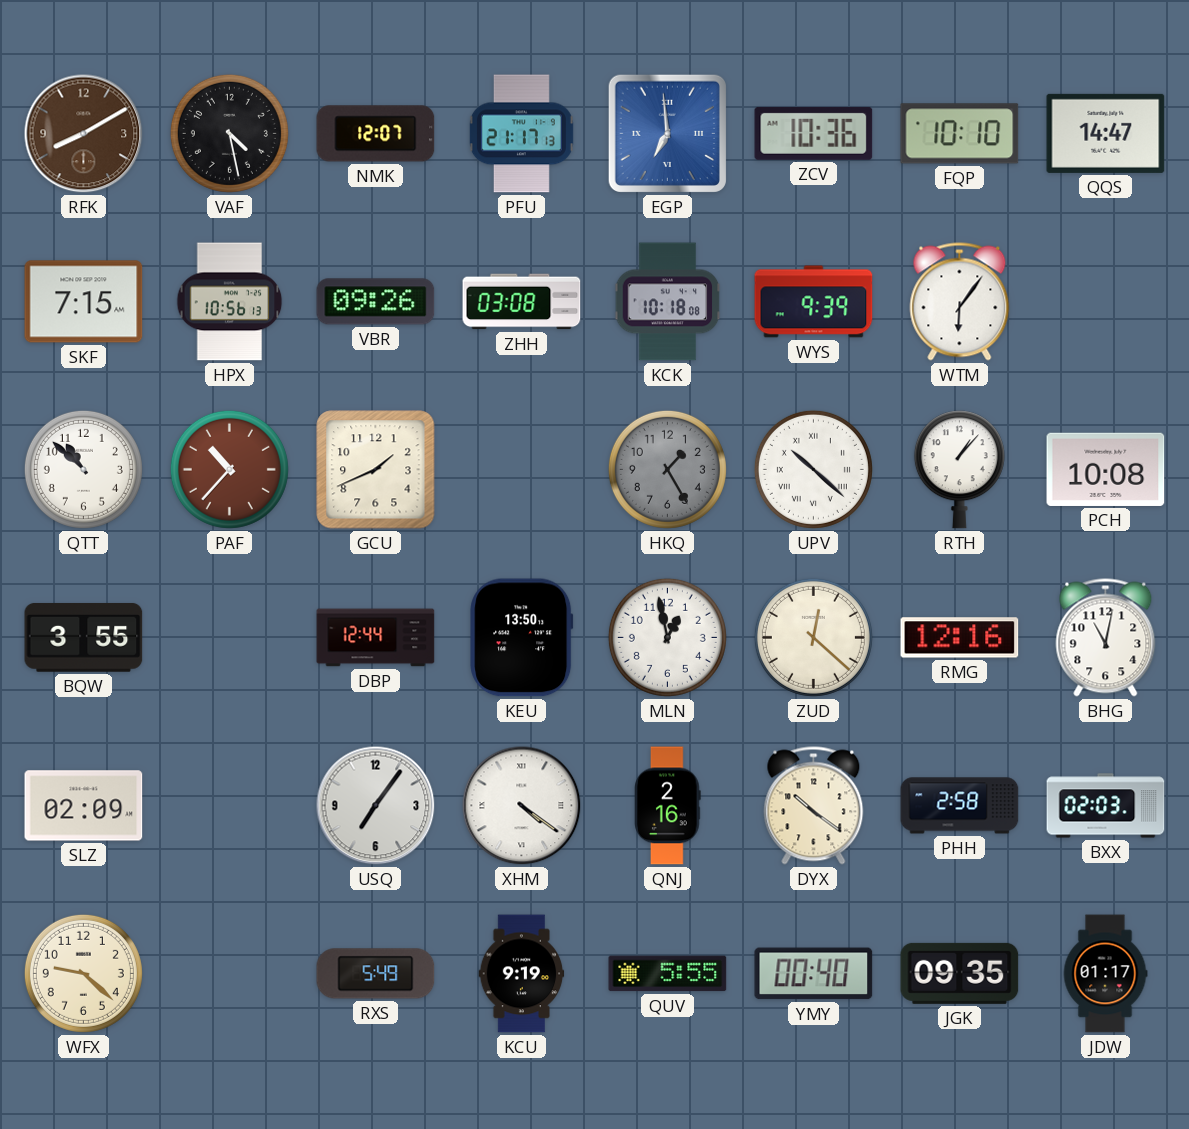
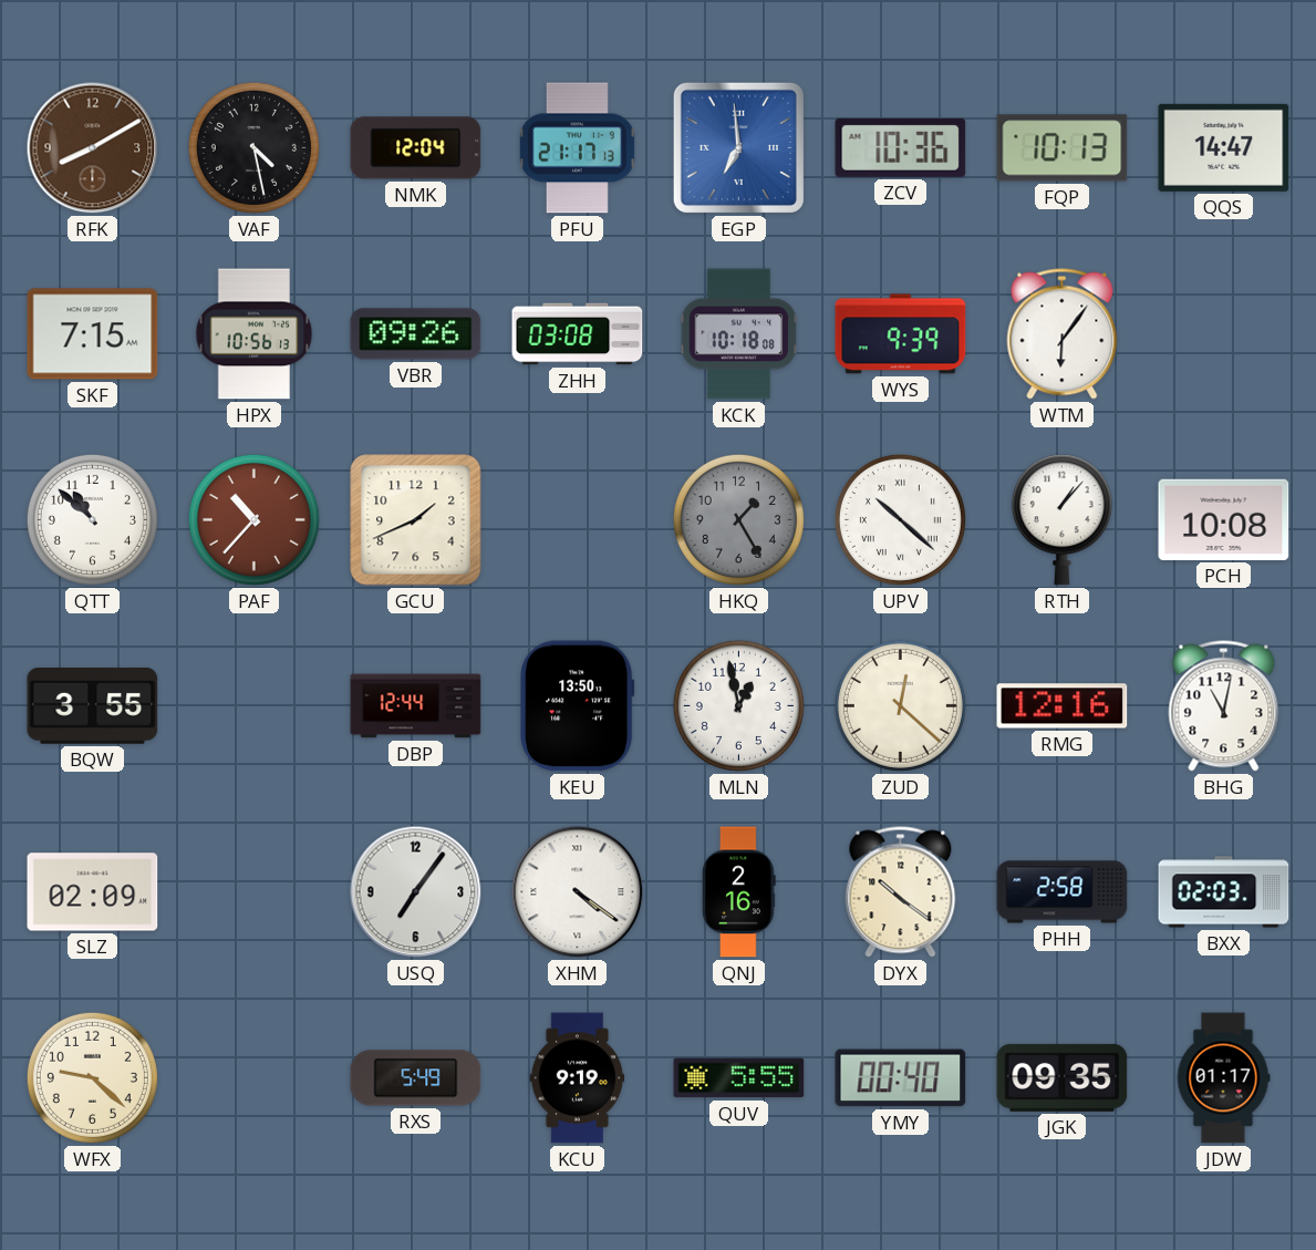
NMK: 12:07 -> 12:04
FQP: 10:10 -> 10:13
